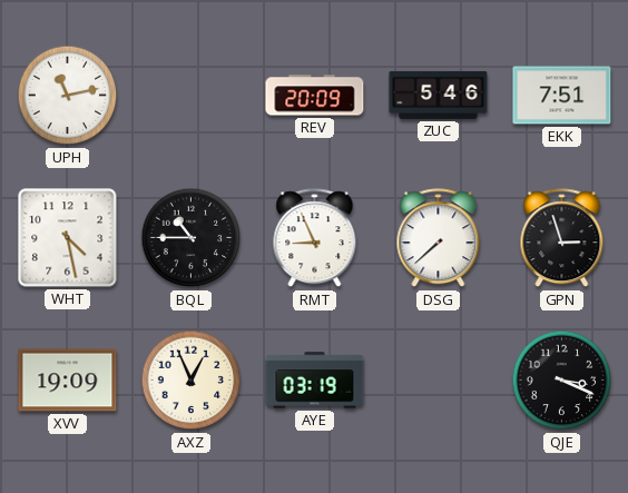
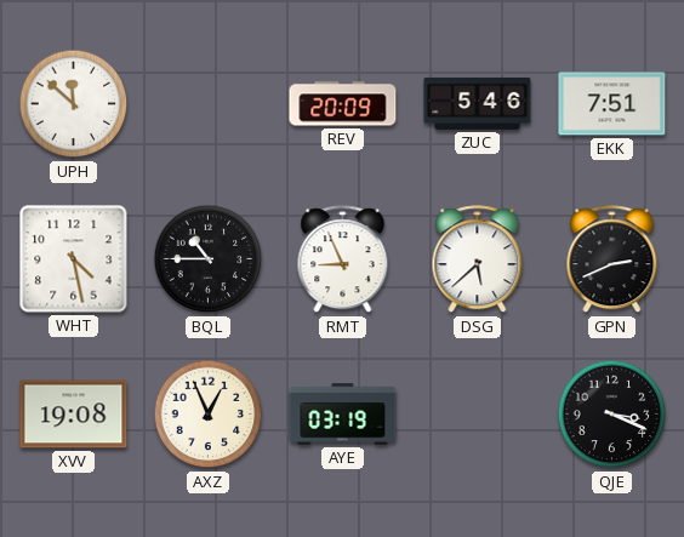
UPH: 11:13 -> 11:52
DSG: 7:38 -> 5:38
GPN: 2:57 -> 2:41
XVV: 19:09 -> 19:08
